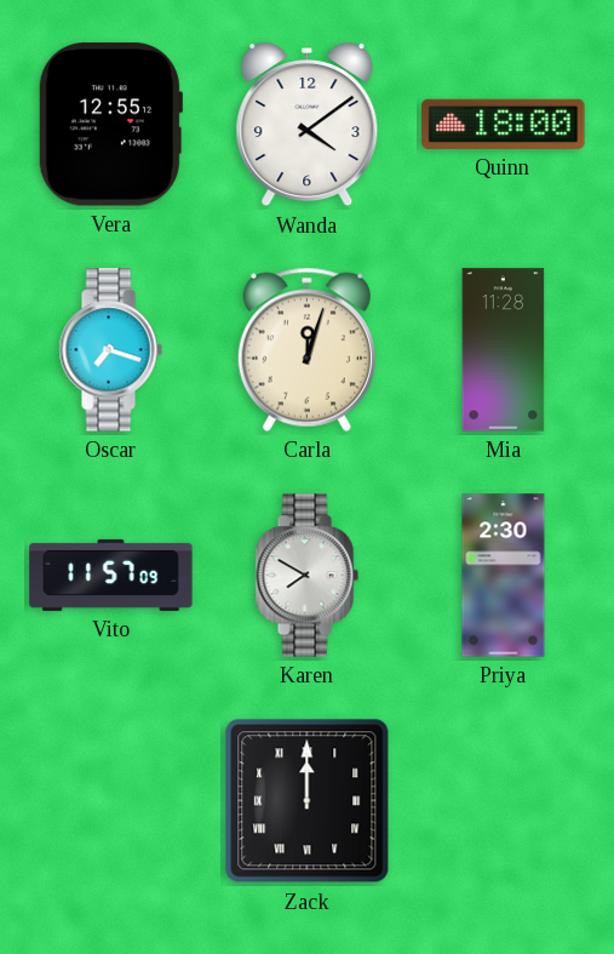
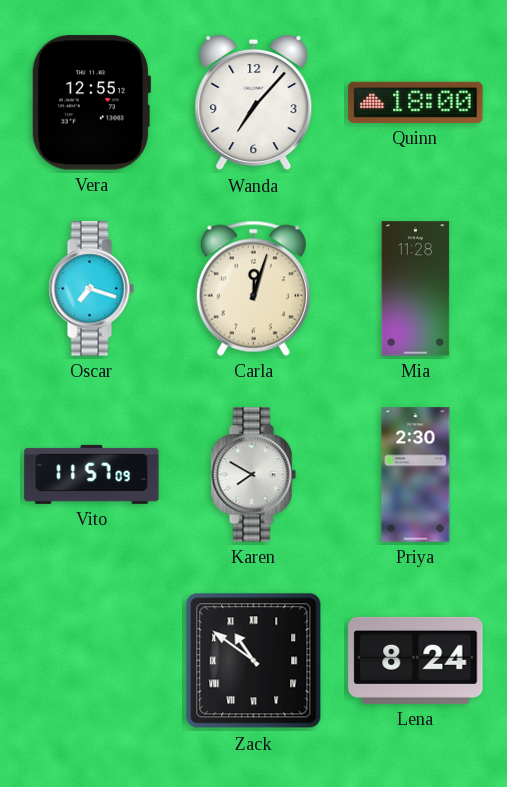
Wanda: 4:09 -> 7:07
Zack: 12:00 -> 10:51
Lena: none -> 8:24
